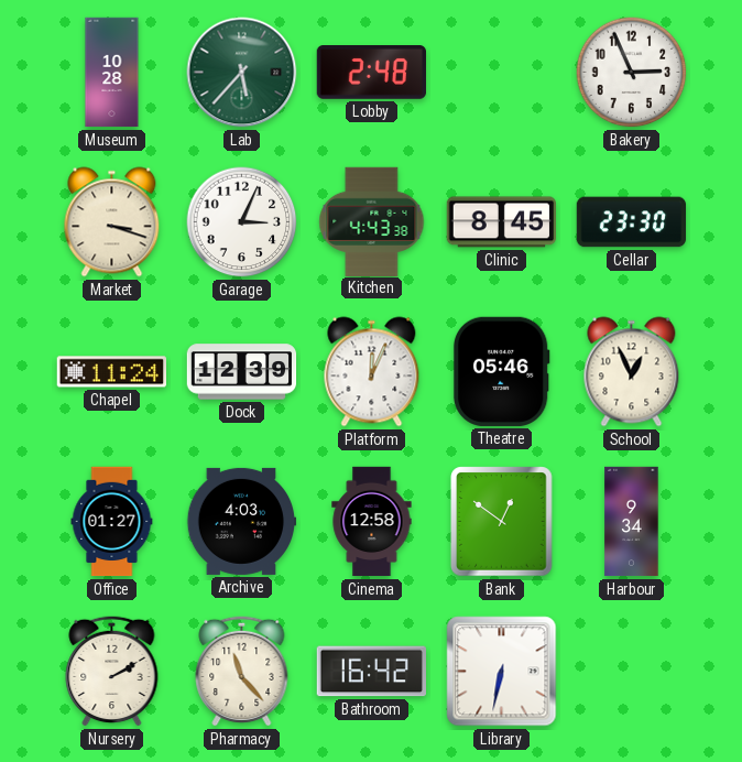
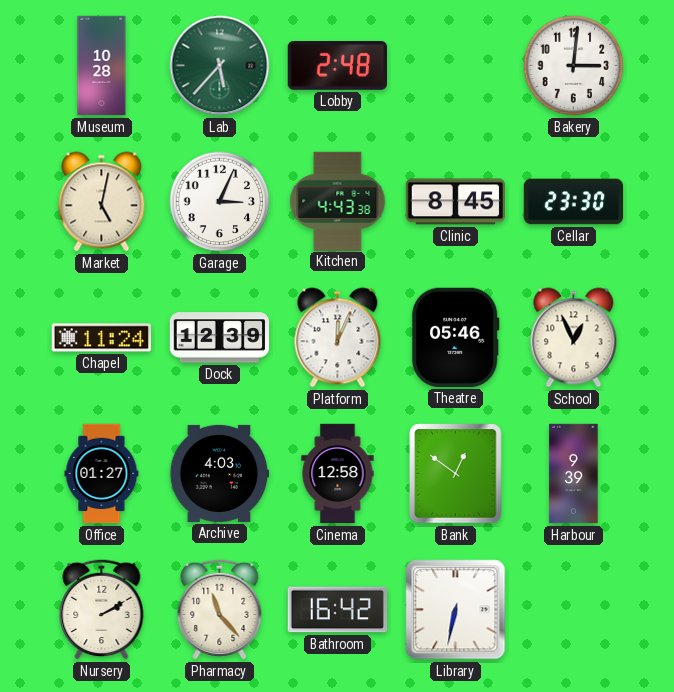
Bakery: 2:56 -> 3:01
Market: 3:18 -> 5:02
Harbour: 9:34 -> 9:39
